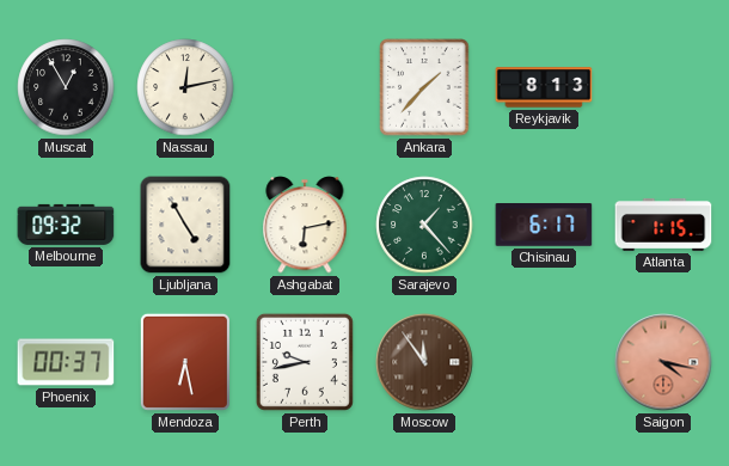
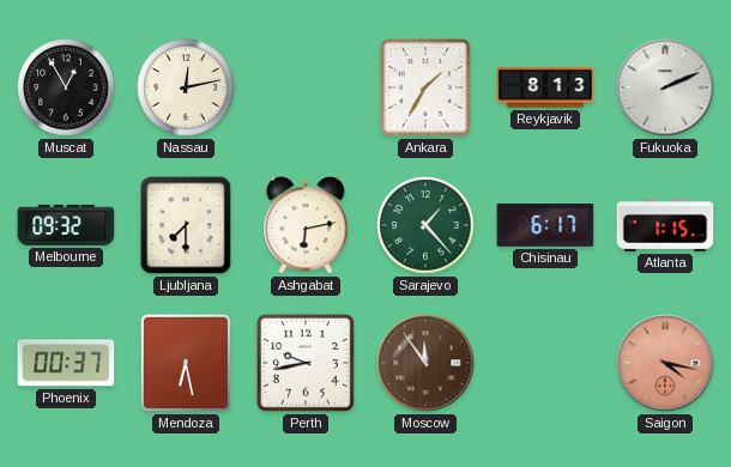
Ankara: 1:37 -> 1:35
Fukuoka: none -> 2:11
Ljubljana: 4:55 -> 7:30
